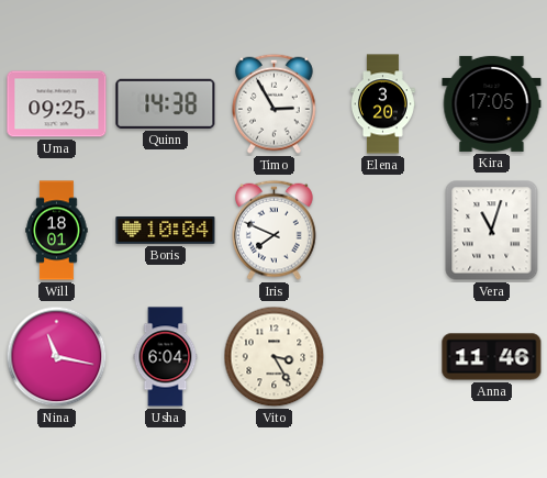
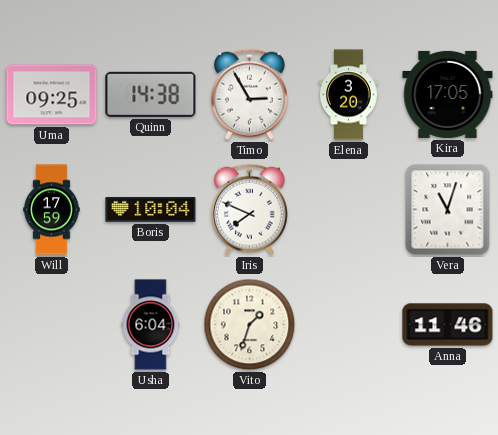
Will: 18:01 -> 17:59
Nina: 11:17 -> none
Vito: 3:25 -> 1:33
